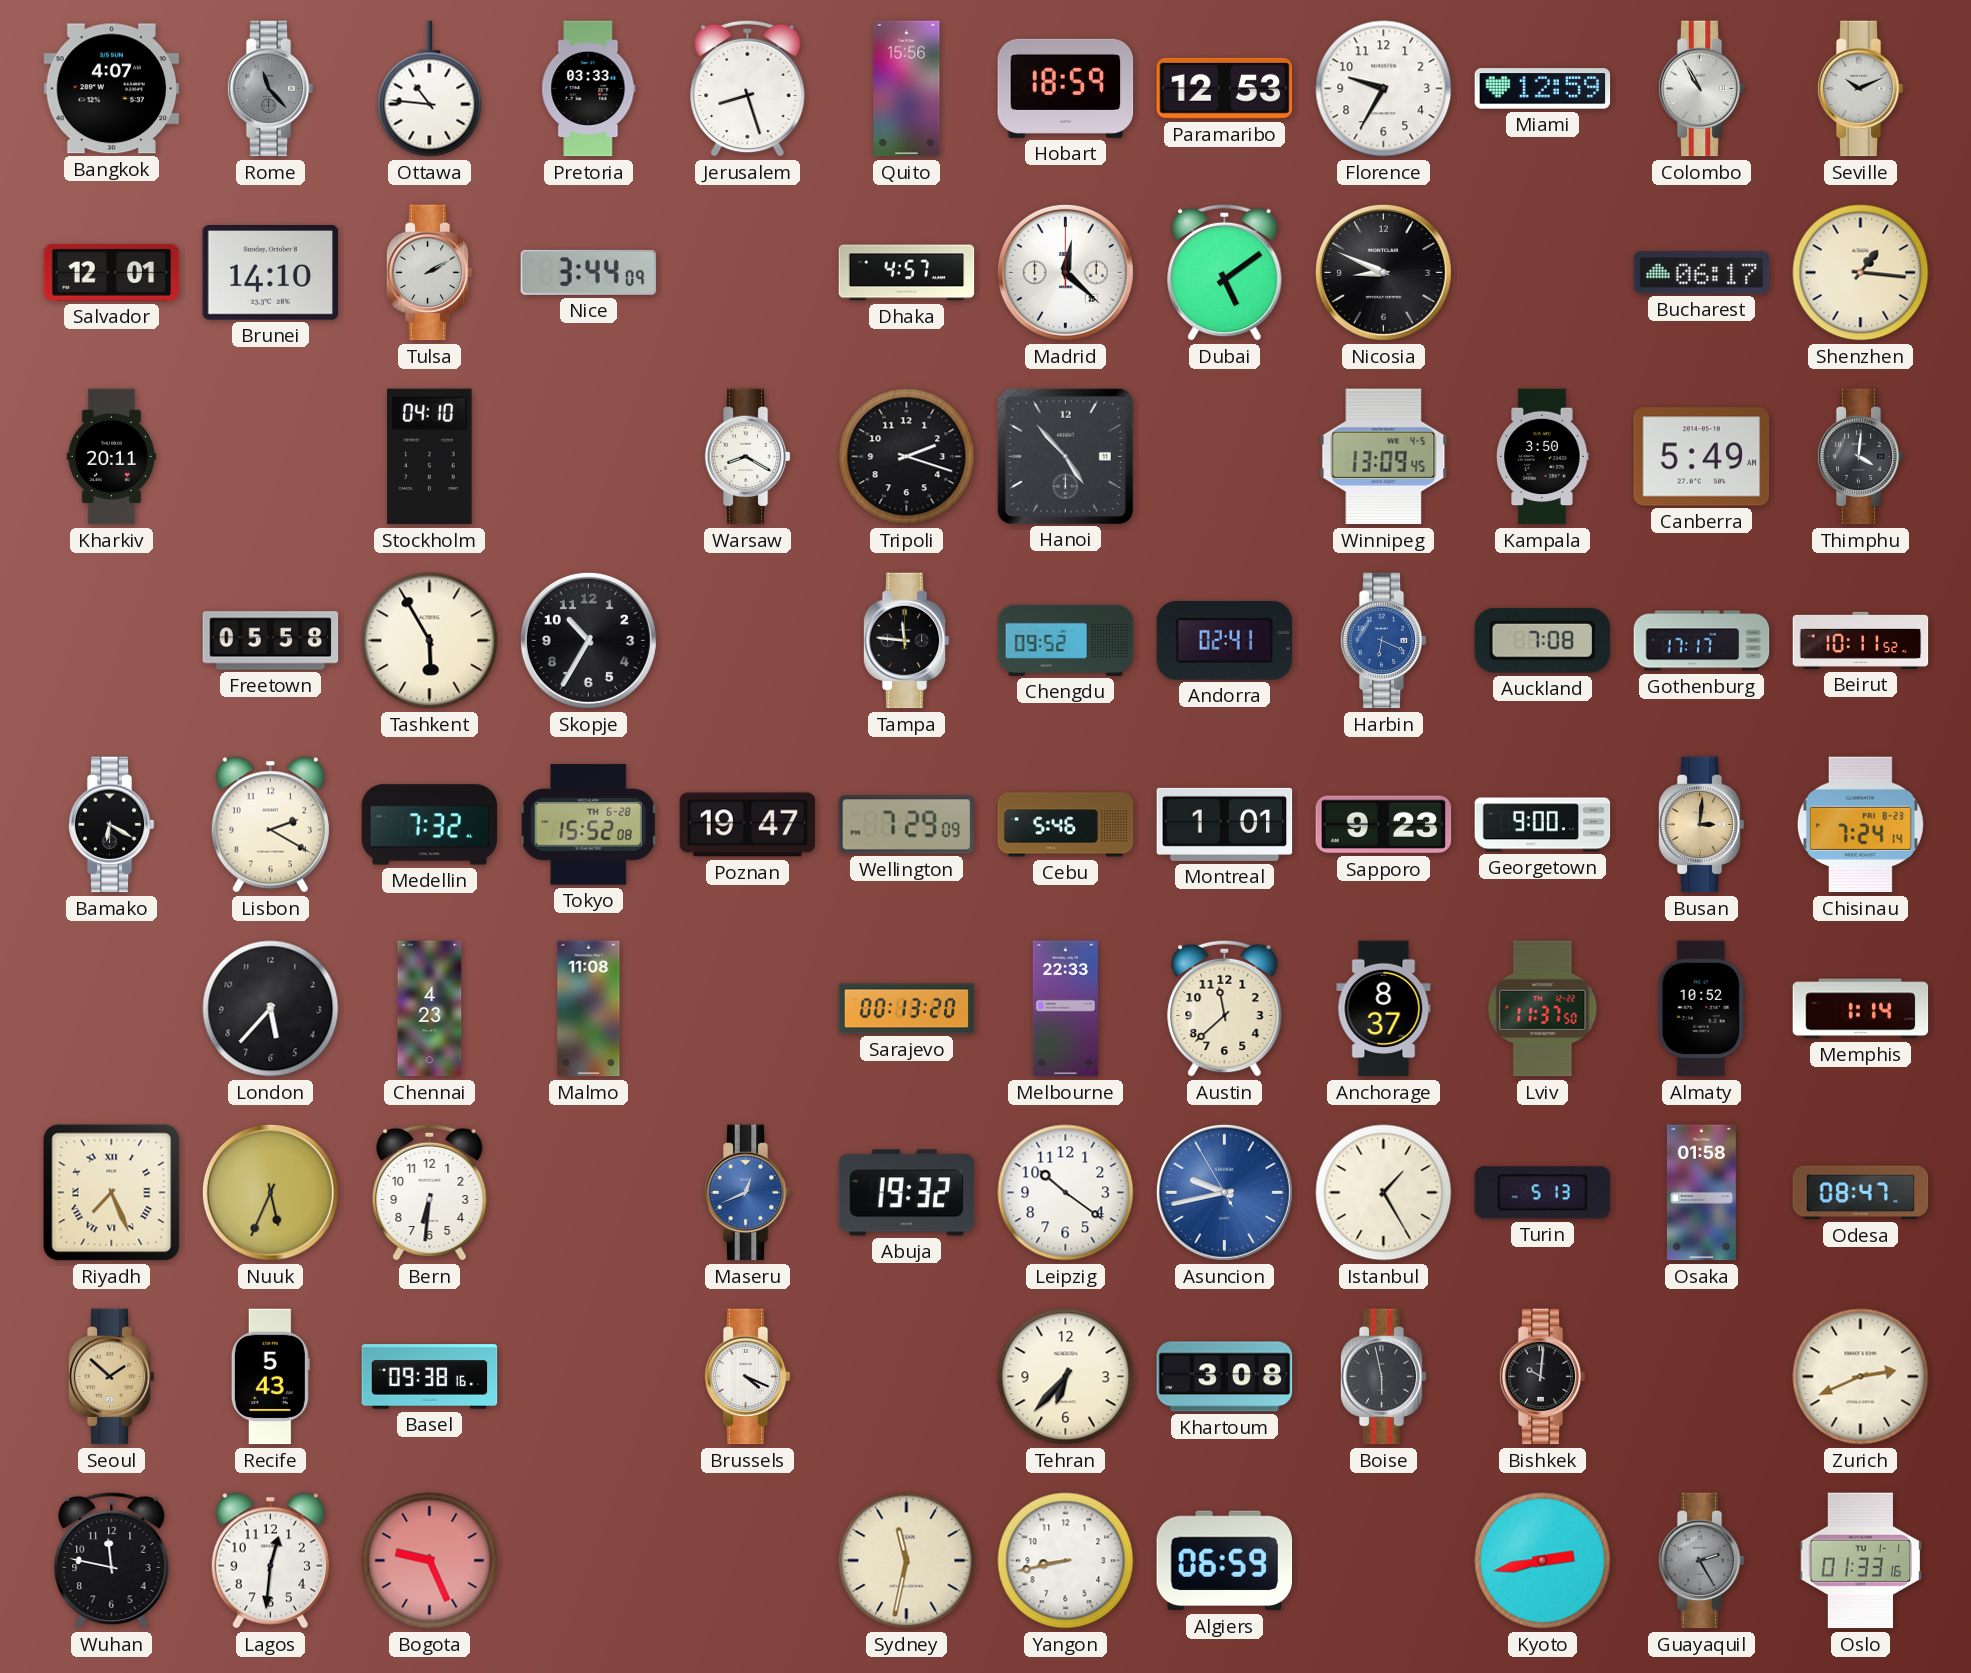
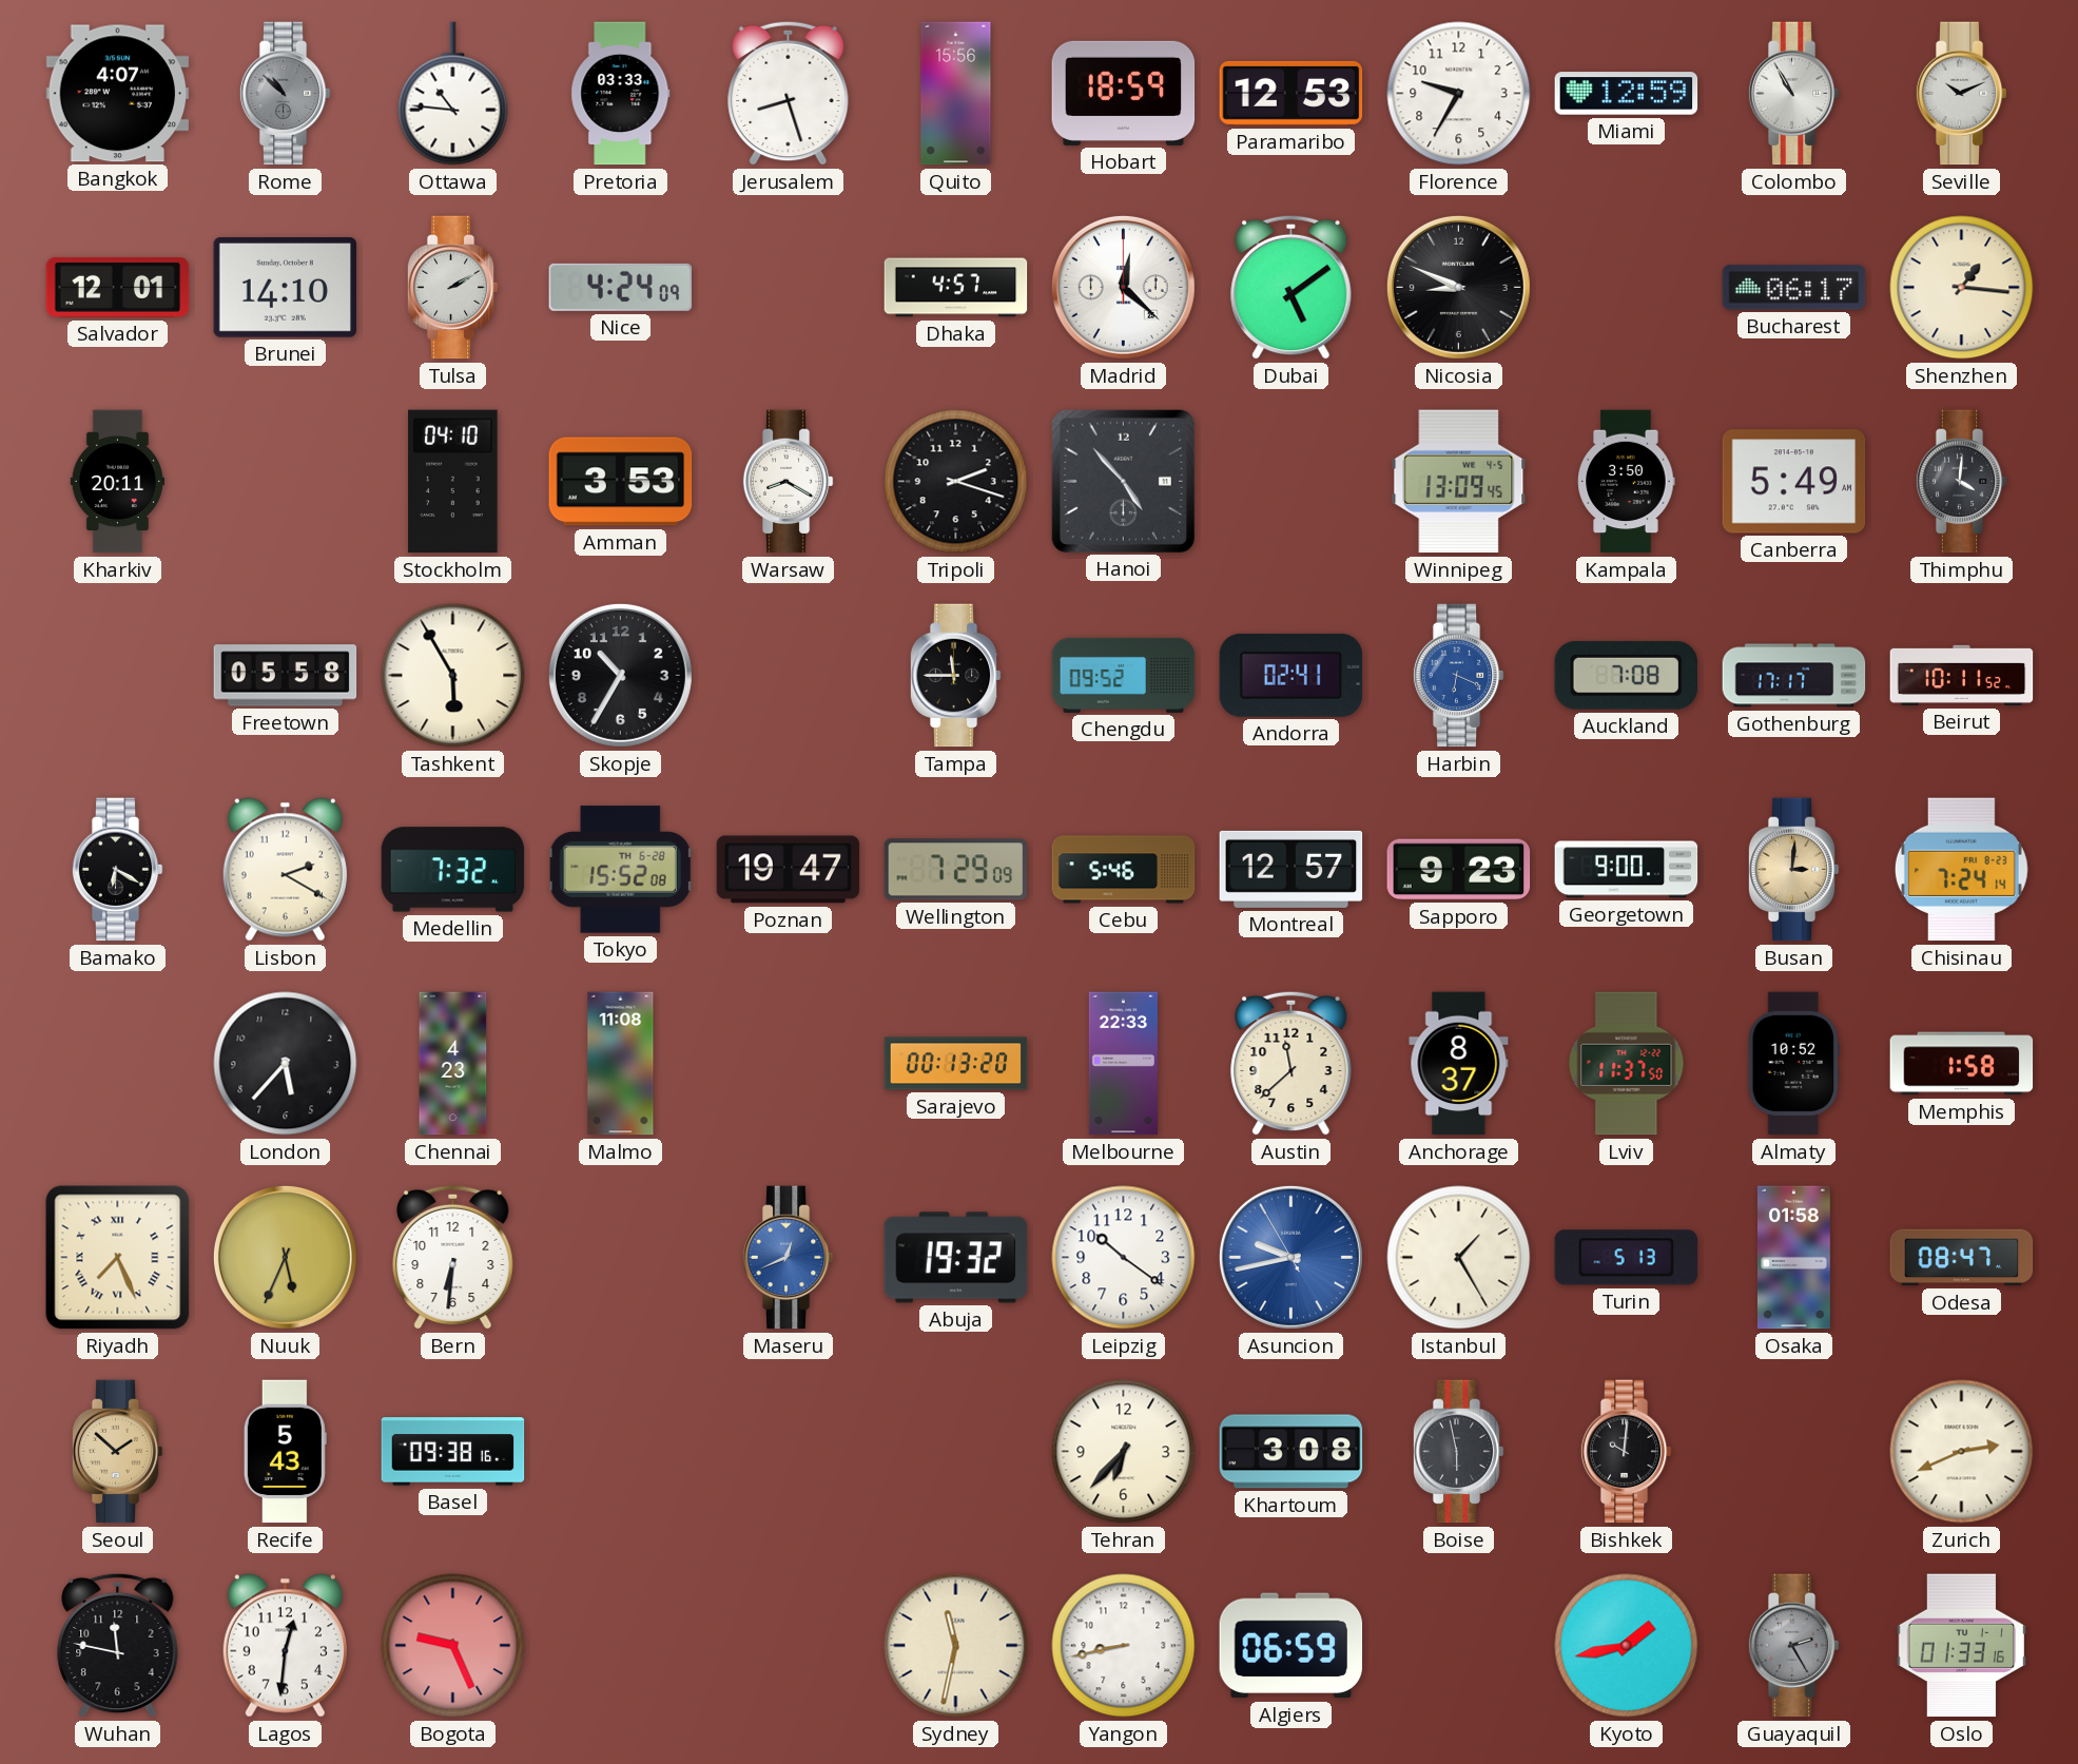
Rome: 11:23 -> 10:52
Nice: 3:44 -> 4:24
Amman: none -> 3:53
Tampa: 11:46 -> 11:45
Montreal: 1:01 -> 12:57
Memphis: 1:14 -> 1:58
Brussels: 4:19 -> none
Kyoto: 2:43 -> 1:43
